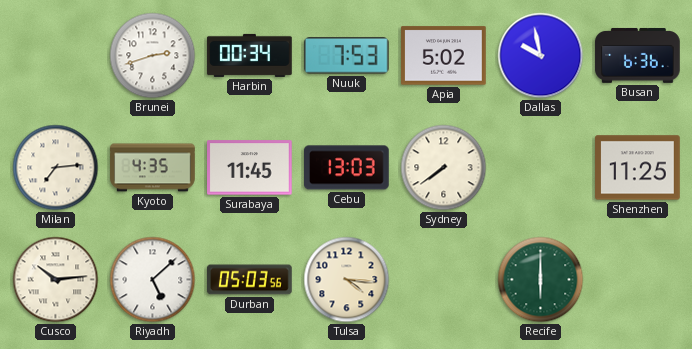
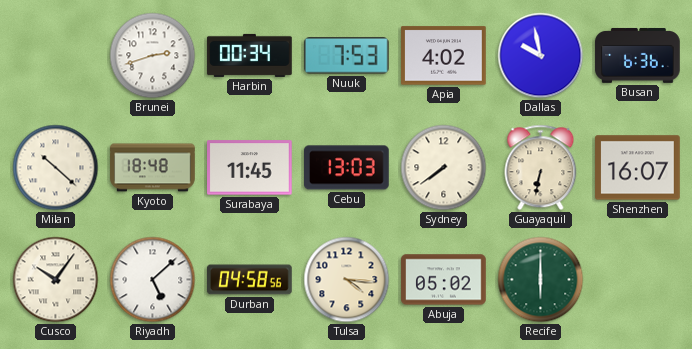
Apia: 5:02 -> 4:02
Milan: 7:14 -> 10:22
Kyoto: 4:35 -> 18:48
Guayaquil: none -> 6:32
Shenzhen: 11:25 -> 16:07
Cusco: 10:14 -> 10:06
Durban: 05:03 -> 04:58
Abuja: none -> 05:02
